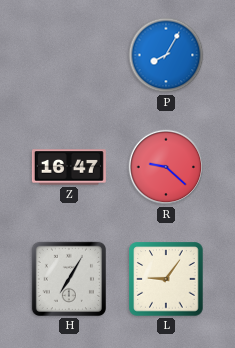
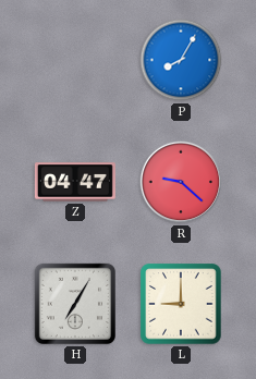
Z: 16:47 -> 04:47
L: 9:06 -> 9:00
